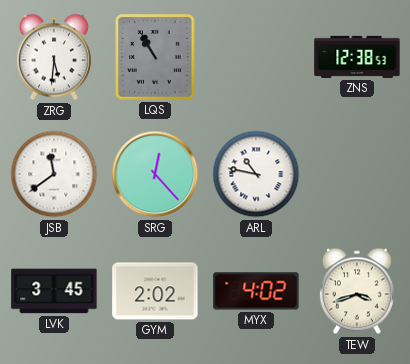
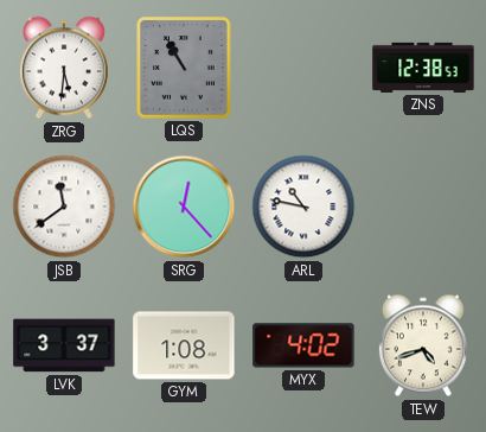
LVK: 3:45 -> 3:37
GYM: 2:02 -> 1:08
TEW: 3:42 -> 4:42
